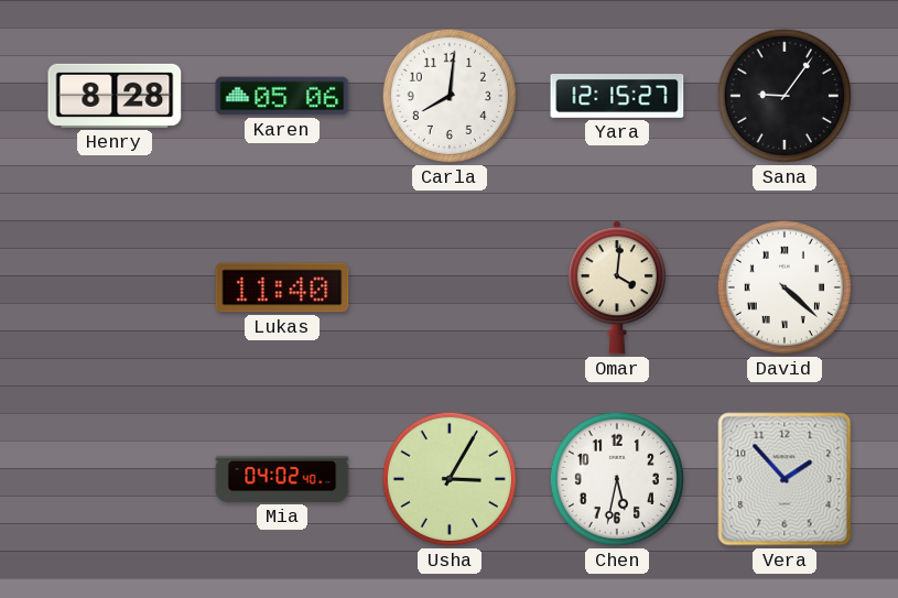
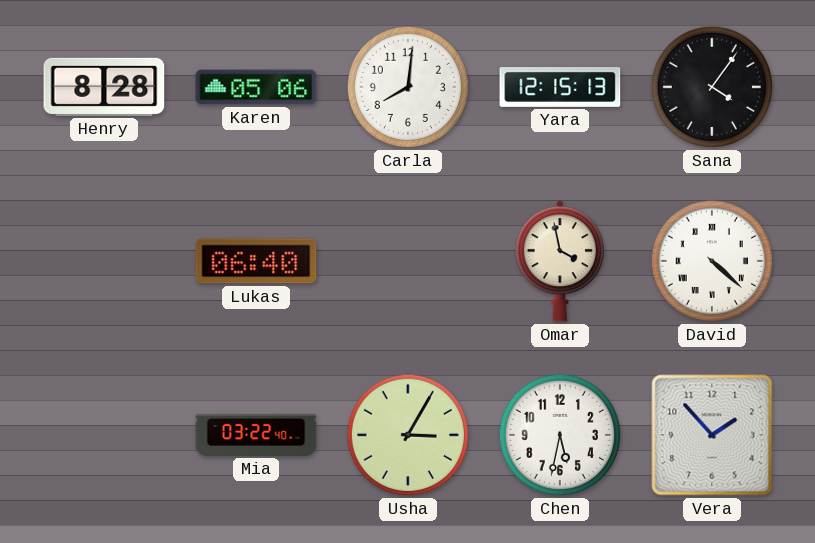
Yara: 12:15:27 -> 12:15:13
Sana: 9:06 -> 4:06
Lukas: 11:40 -> 06:40
Omar: 4:01 -> 3:58
Mia: 04:02 -> 03:22
